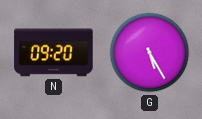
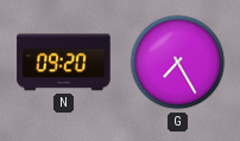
G: 5:25 -> 7:25
